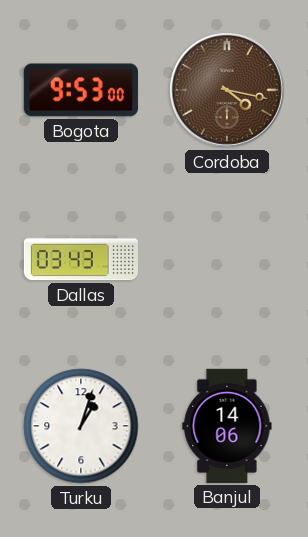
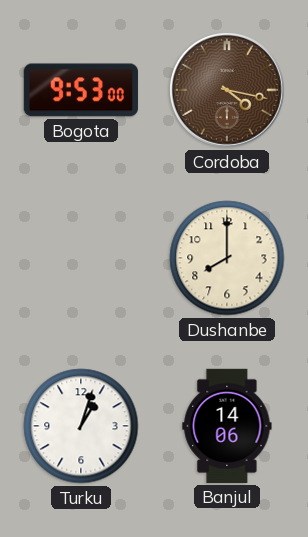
Dallas: 03:43 -> none
Dushanbe: none -> 8:00
